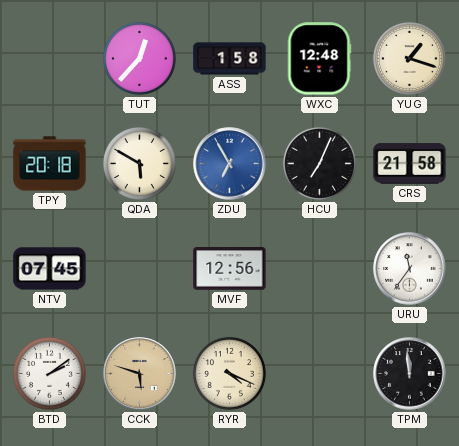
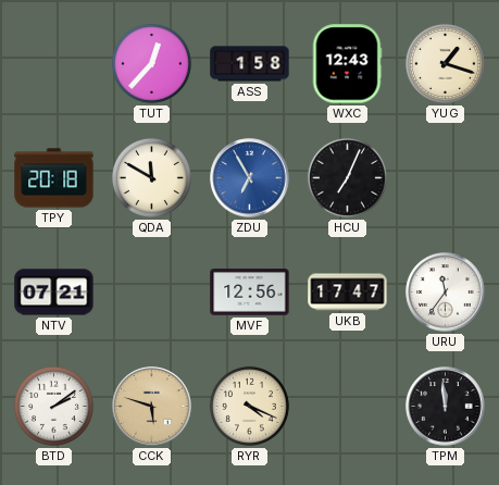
WXC: 12:48 -> 12:43
QDA: 5:50 -> 11:50
CRS: 21:58 -> none
NTV: 07:45 -> 07:21
UKB: none -> 17:47
